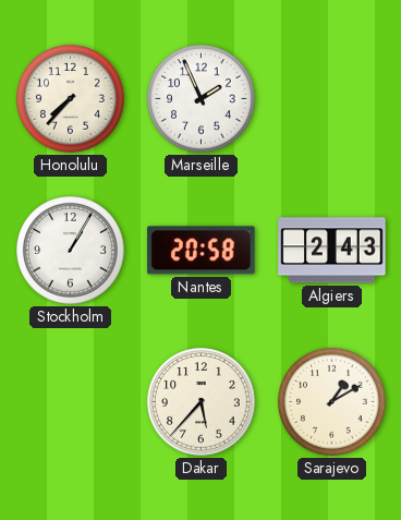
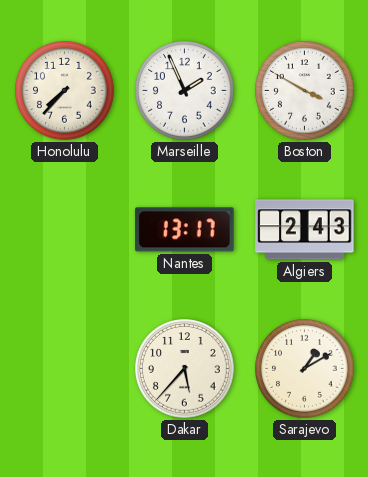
Boston: none -> 3:50
Stockholm: 1:05 -> none
Nantes: 20:58 -> 13:17
